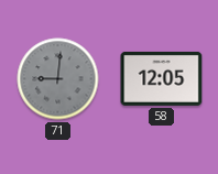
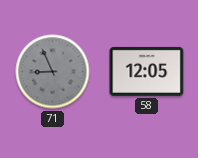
71: 9:01 -> 8:56
